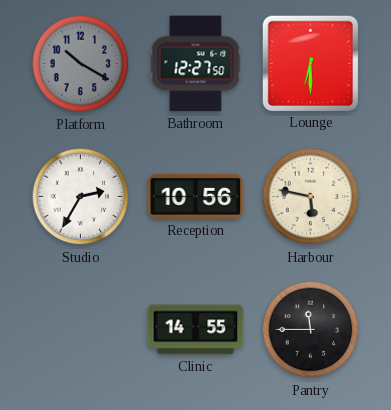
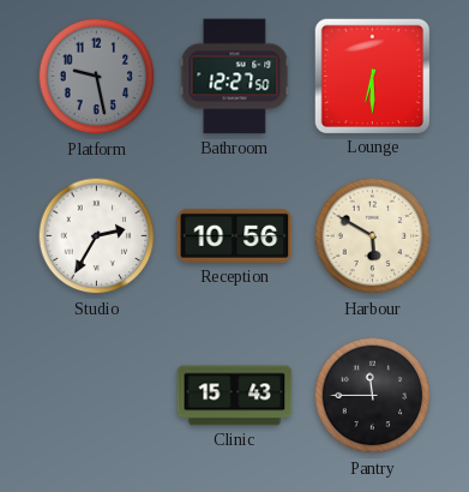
Platform: 10:20 -> 9:28
Harbour: 5:47 -> 5:50
Clinic: 14:55 -> 15:43
